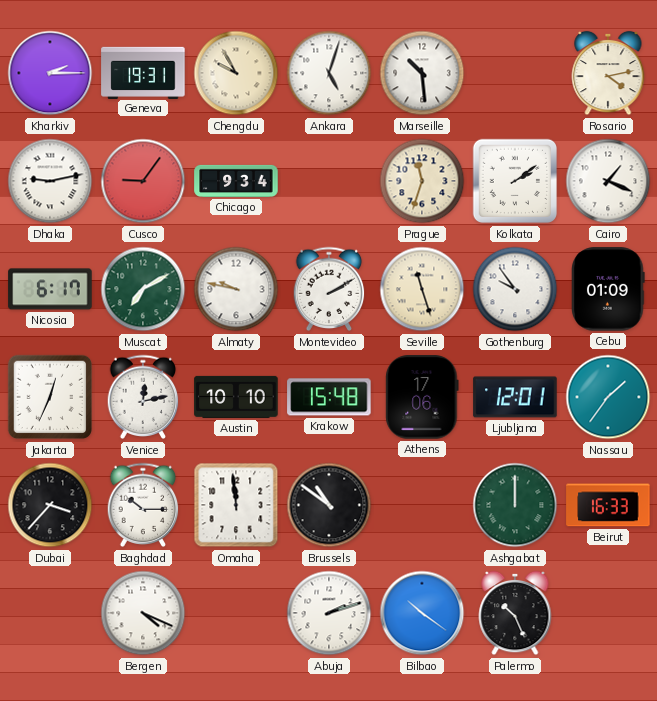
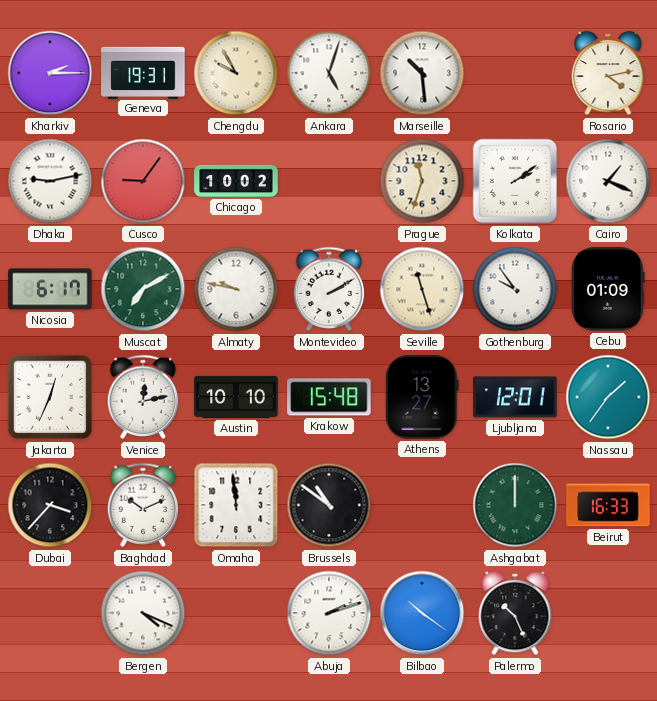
Chicago: 9:34 -> 10:02
Athens: 17:06 -> 13:27
Baghdad: 10:15 -> 10:11
